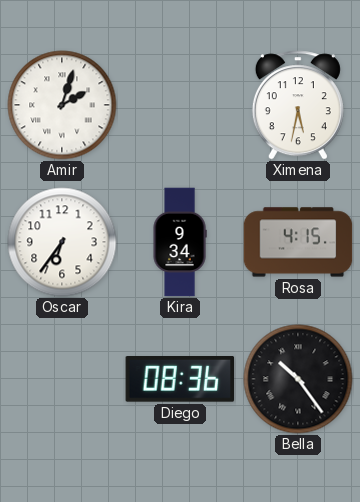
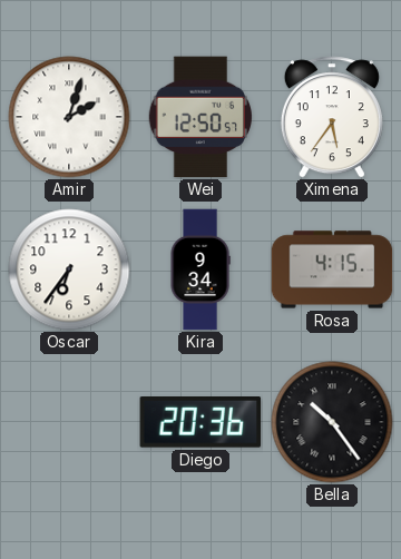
Wei: none -> 12:50
Ximena: 5:32 -> 5:36
Diego: 08:36 -> 20:36
